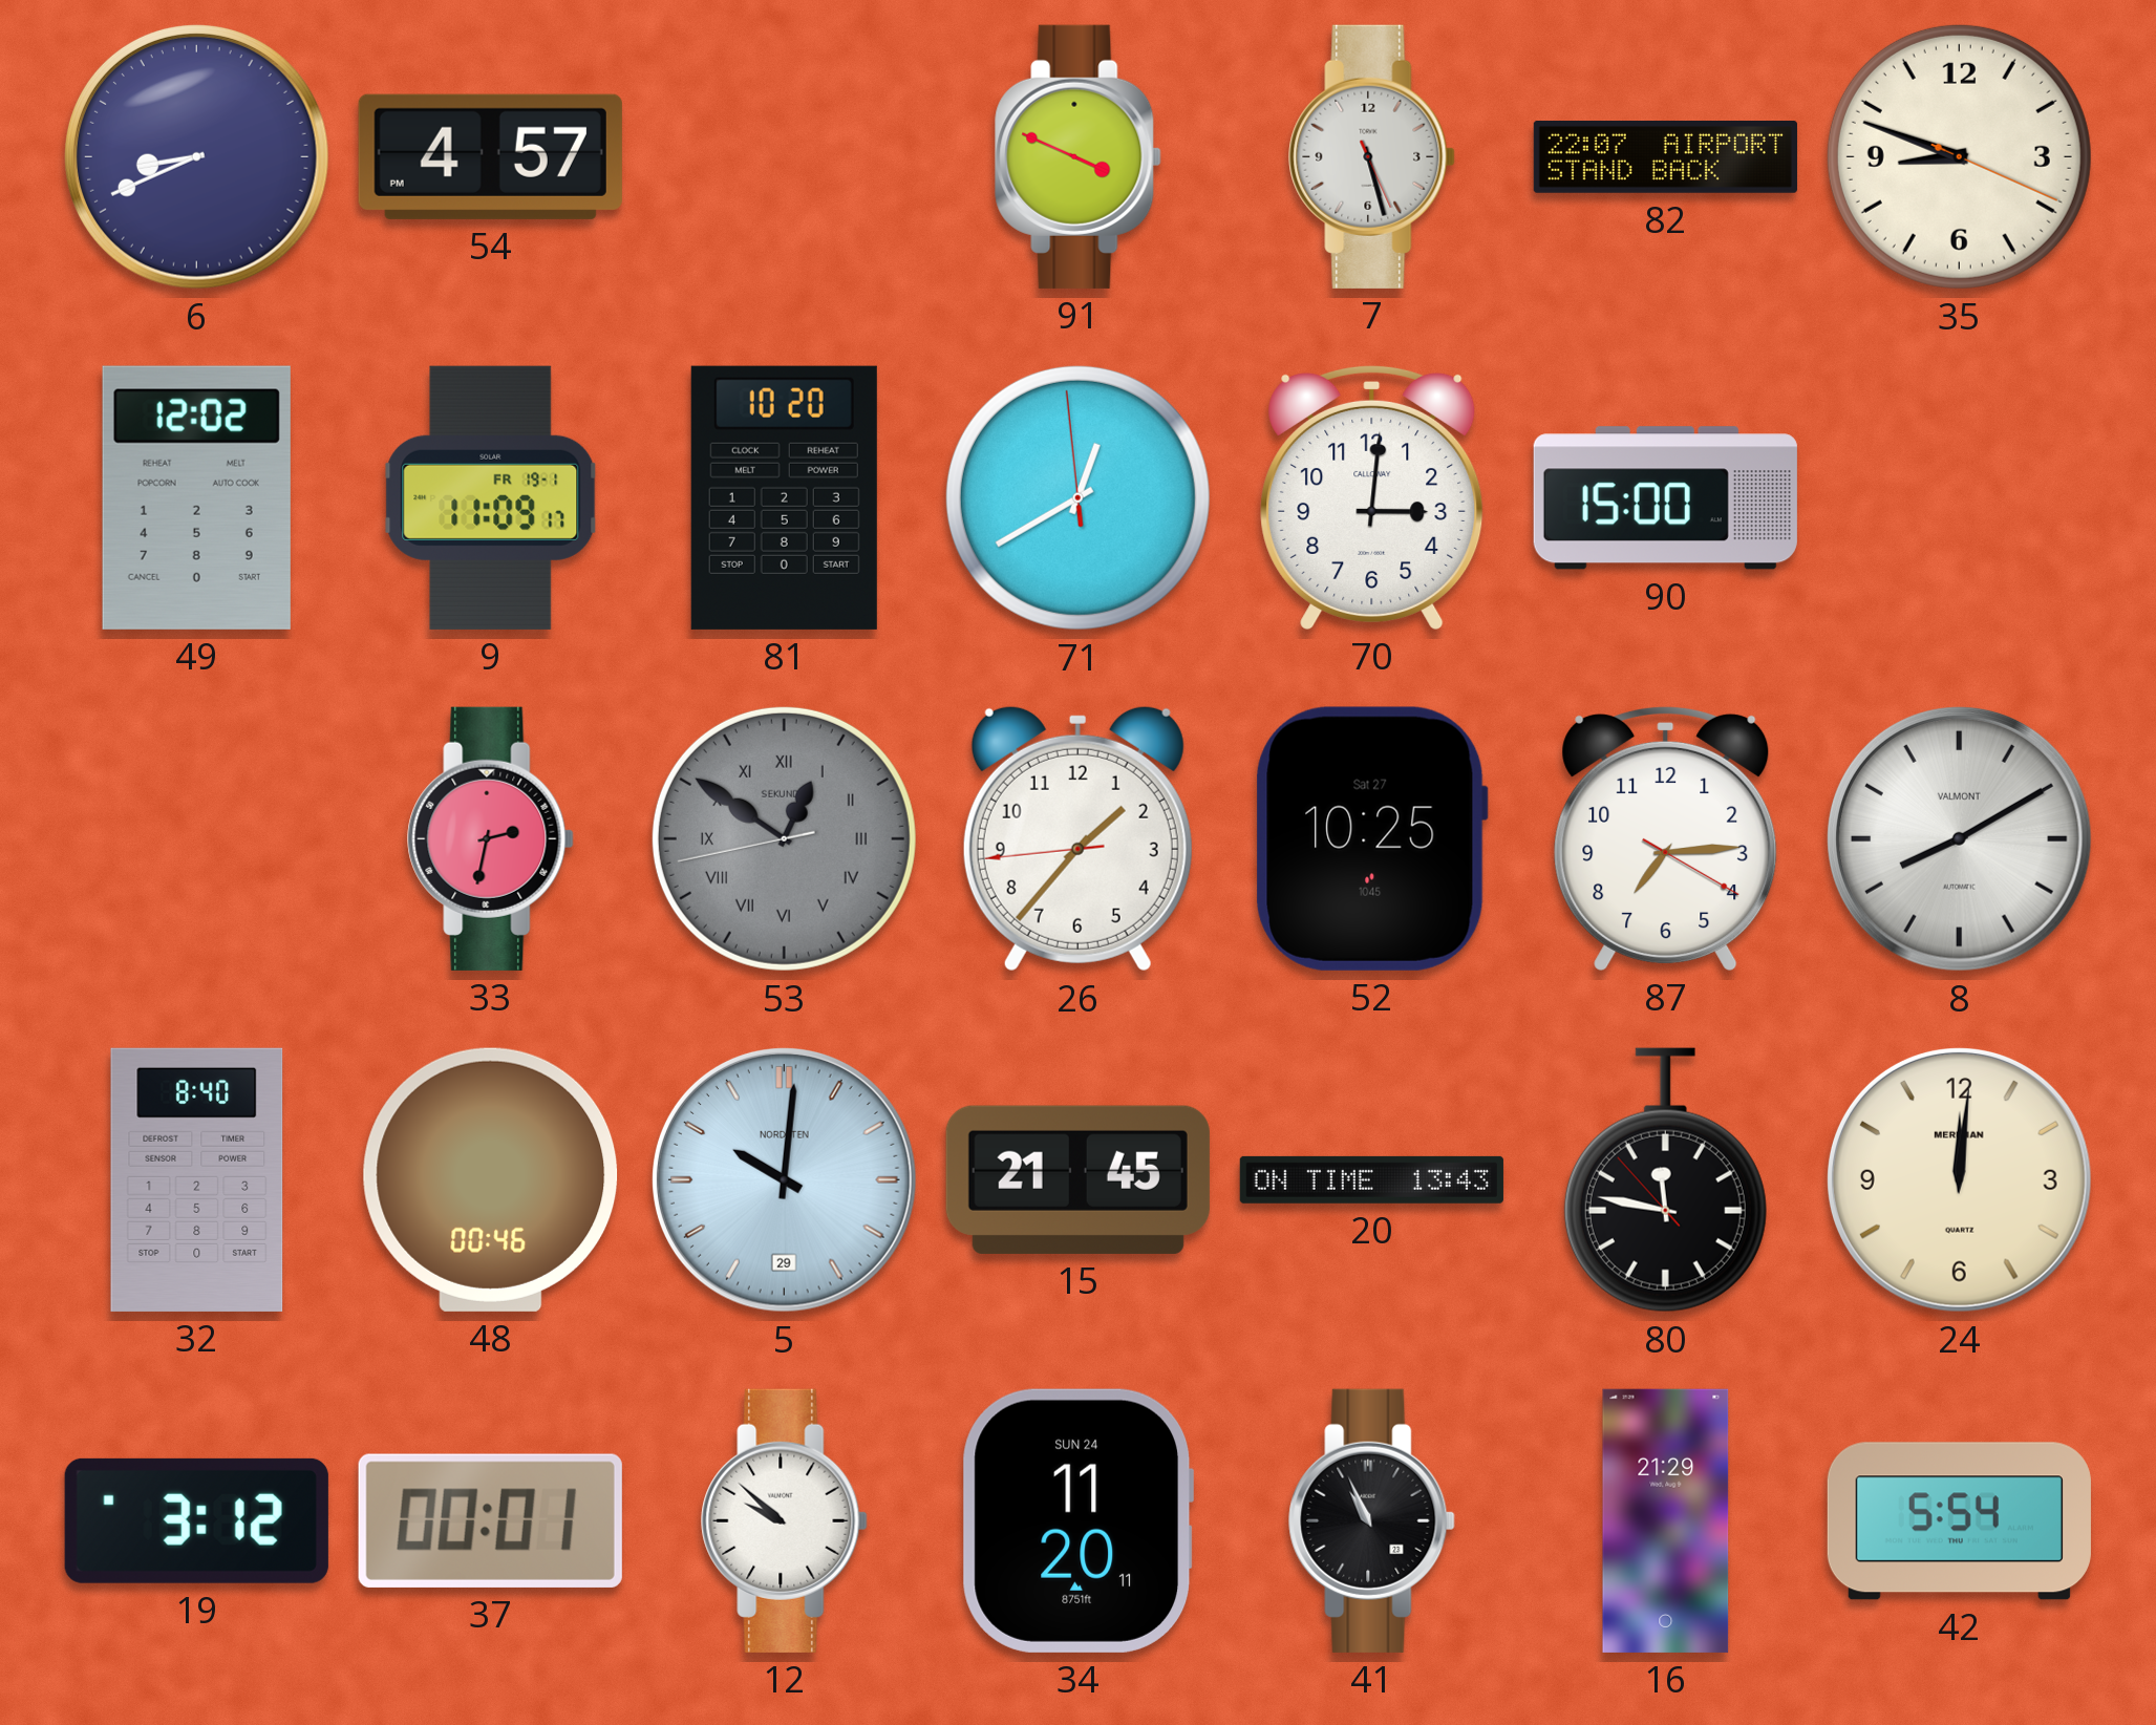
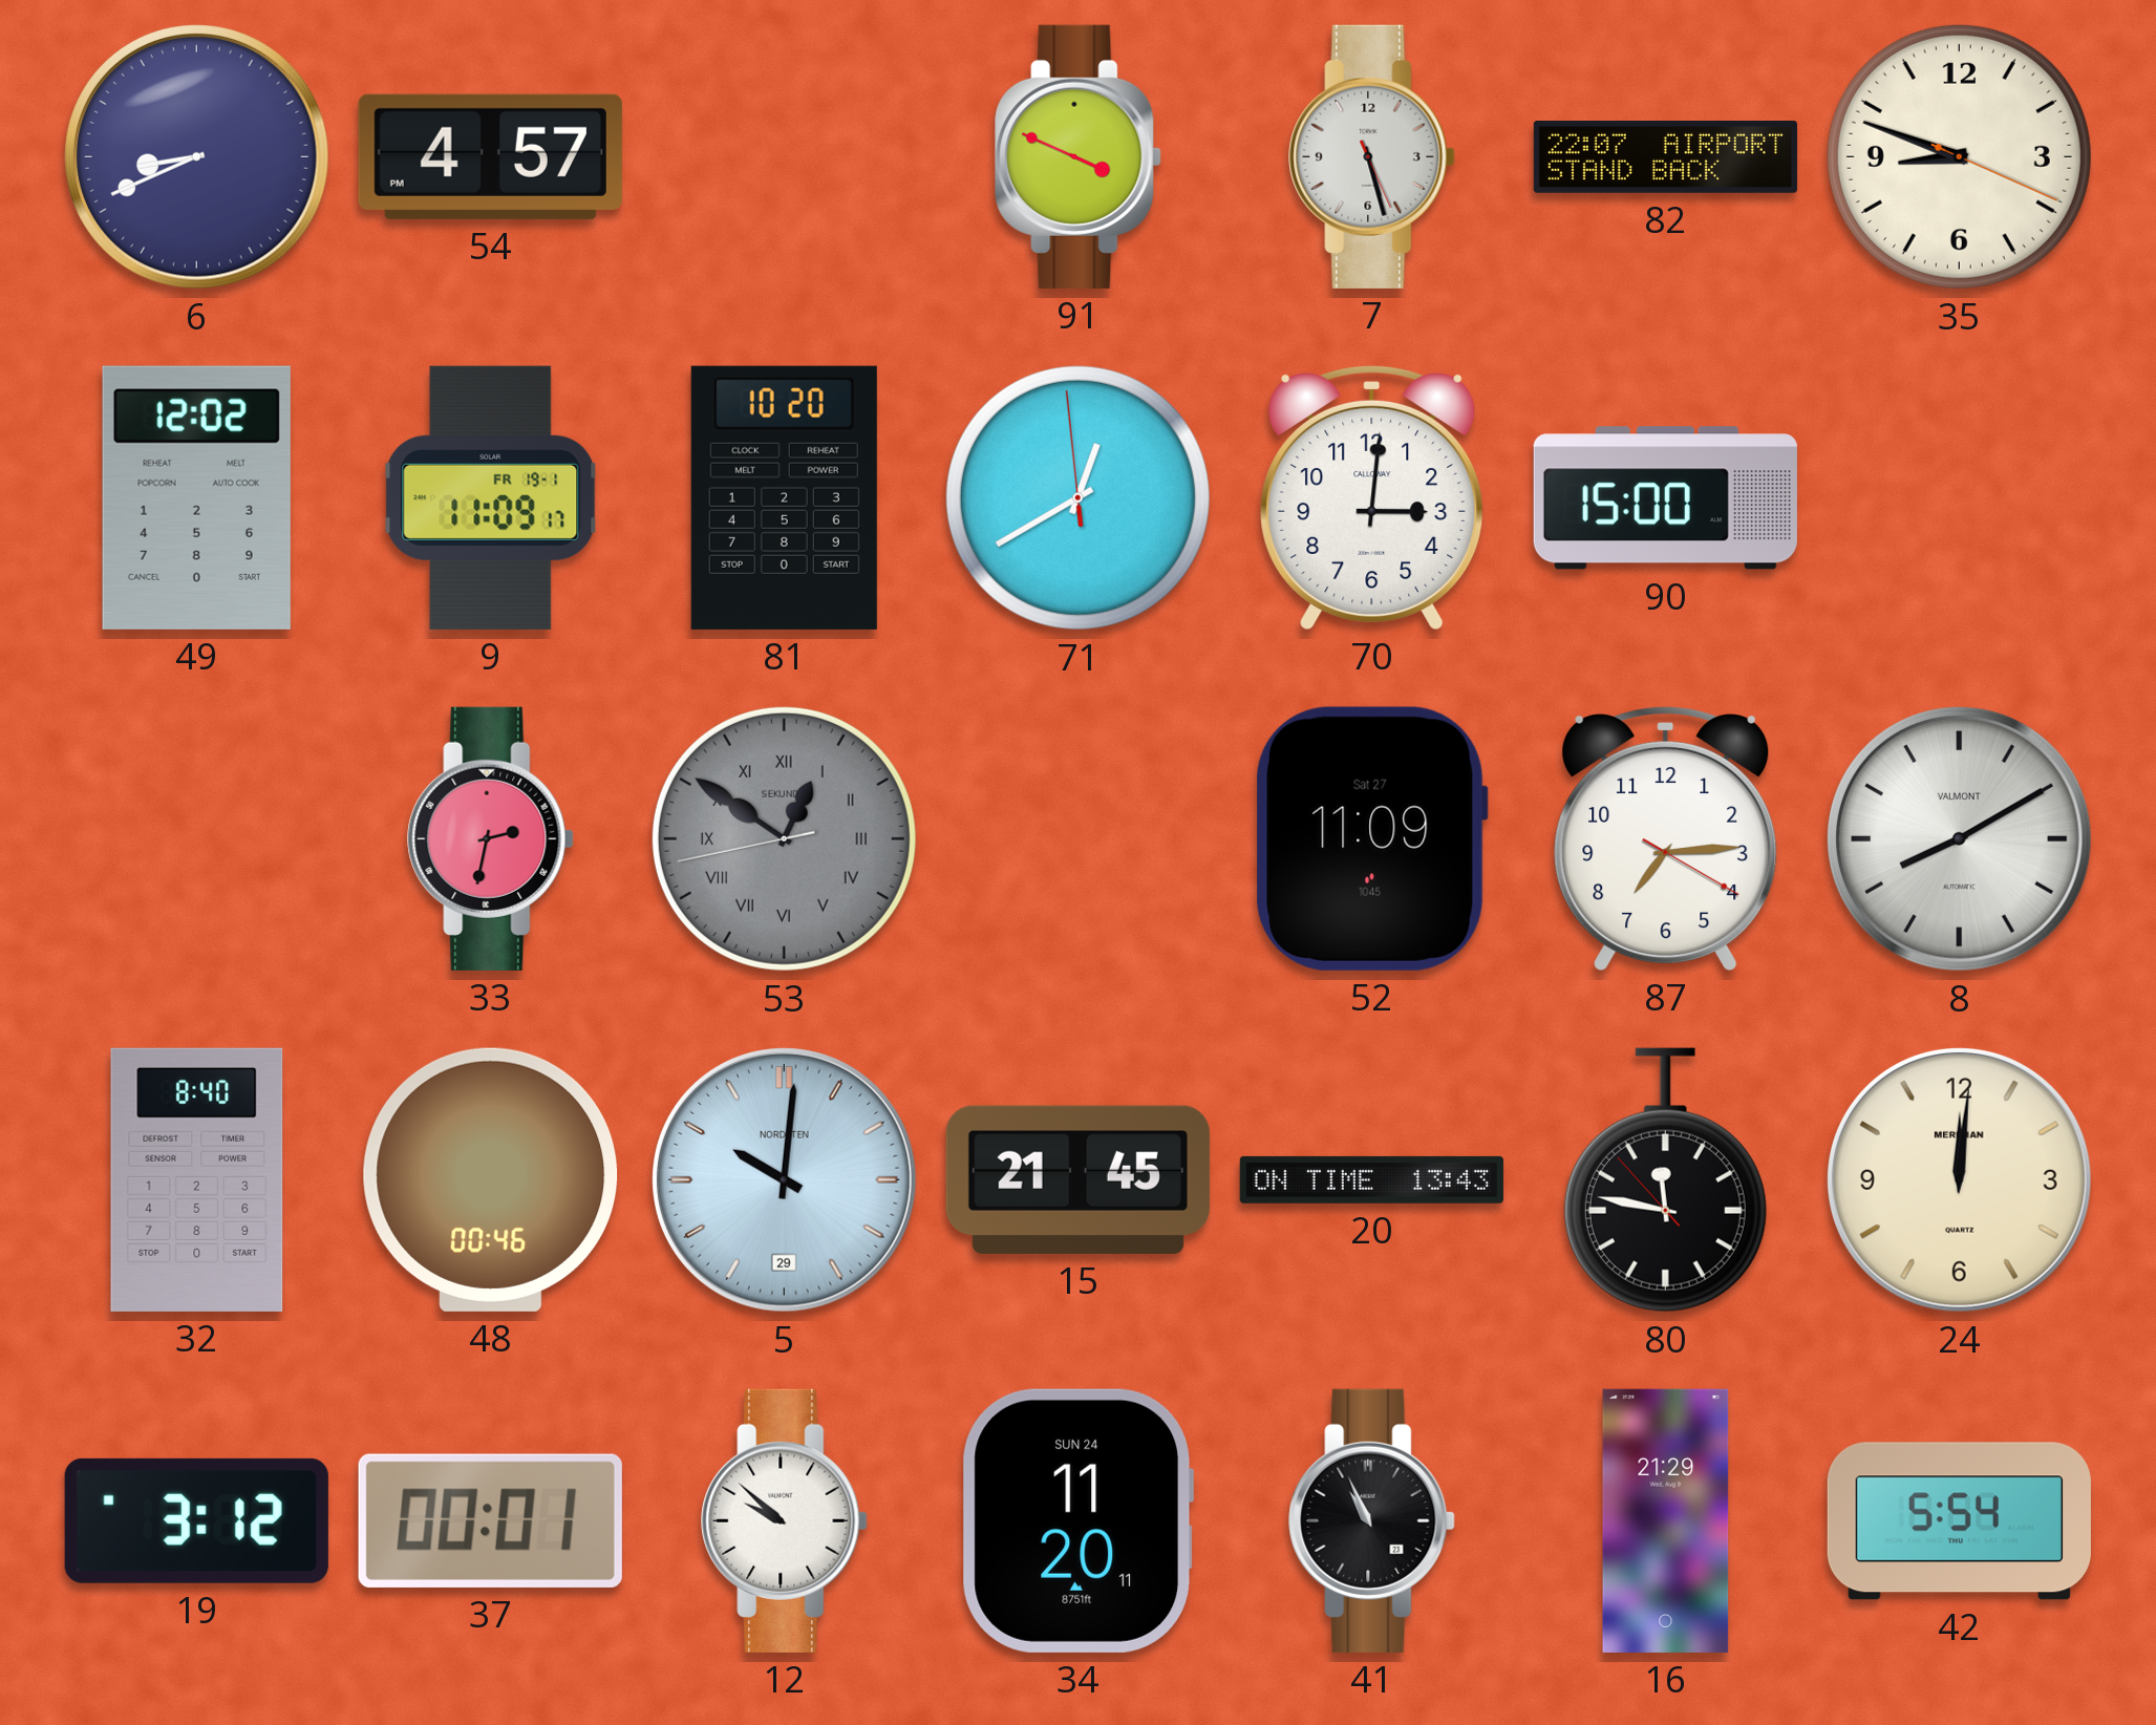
26: 1:36 -> none
52: 10:25 -> 11:09
